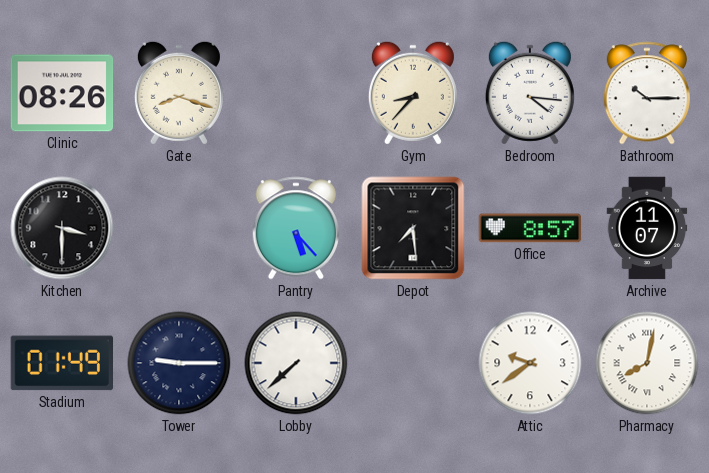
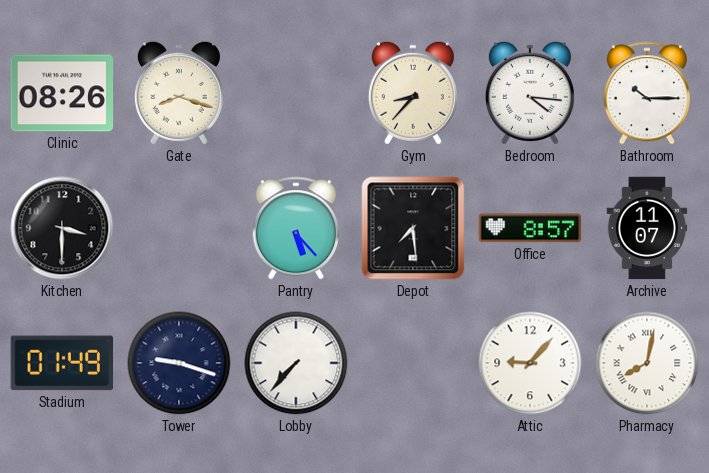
Tower: 9:15 -> 9:18
Lobby: 7:38 -> 7:37
Attic: 9:39 -> 9:07
